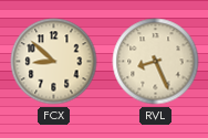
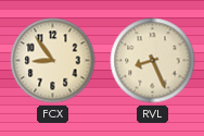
FCX: 8:52 -> 8:54
